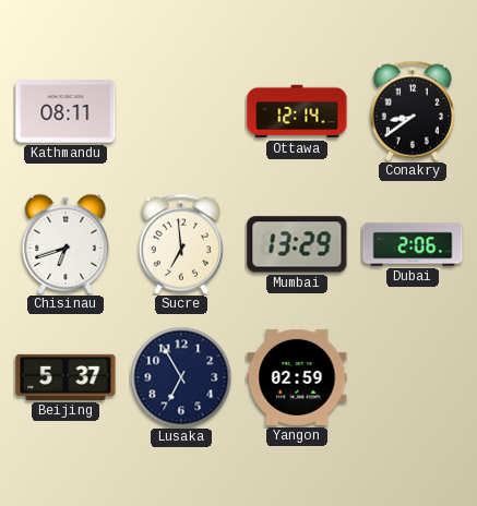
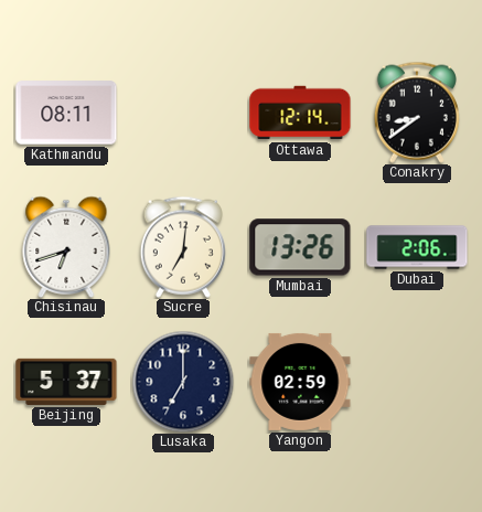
Sucre: 6:59 -> 7:01
Mumbai: 13:29 -> 13:26
Lusaka: 6:55 -> 7:00
